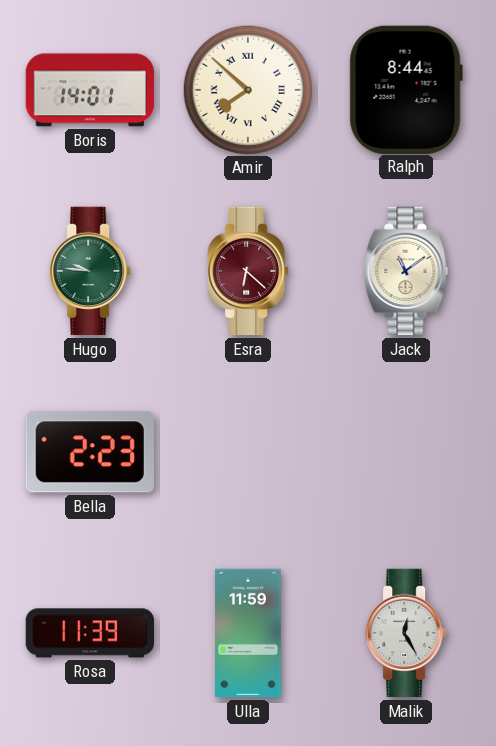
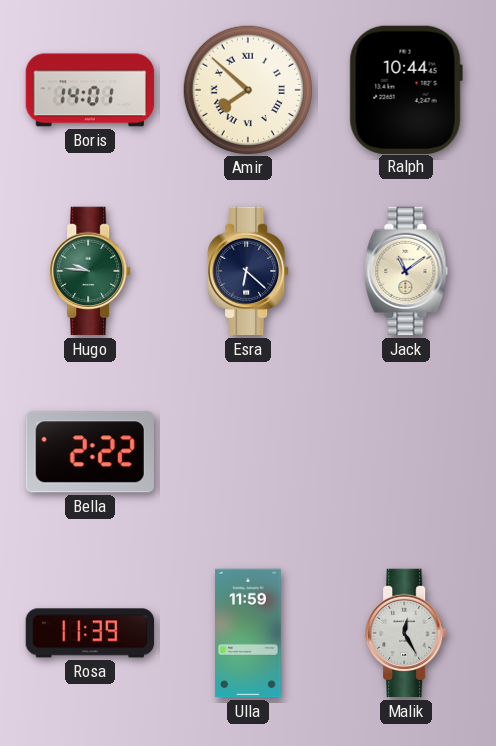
Ralph: 8:44 -> 10:44
Esra dial: burgundy -> navy
Bella: 2:23 -> 2:22
